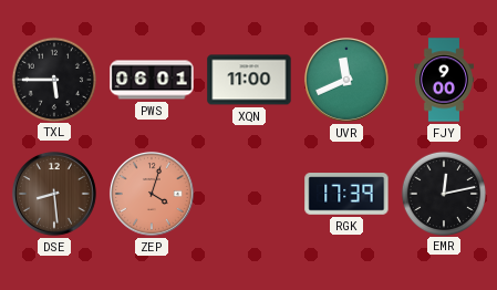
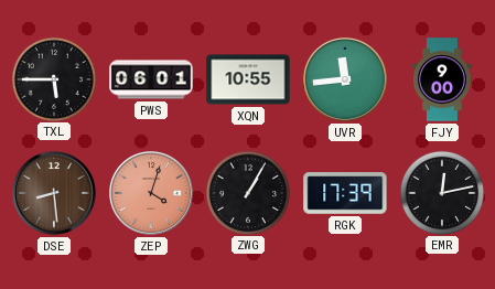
XQN: 11:00 -> 10:55
UVR: 11:41 -> 11:44
ZWG: none -> 1:05
